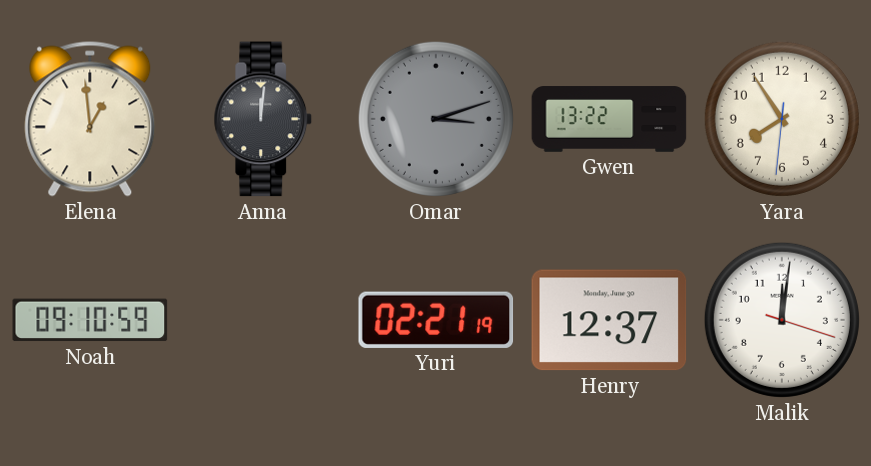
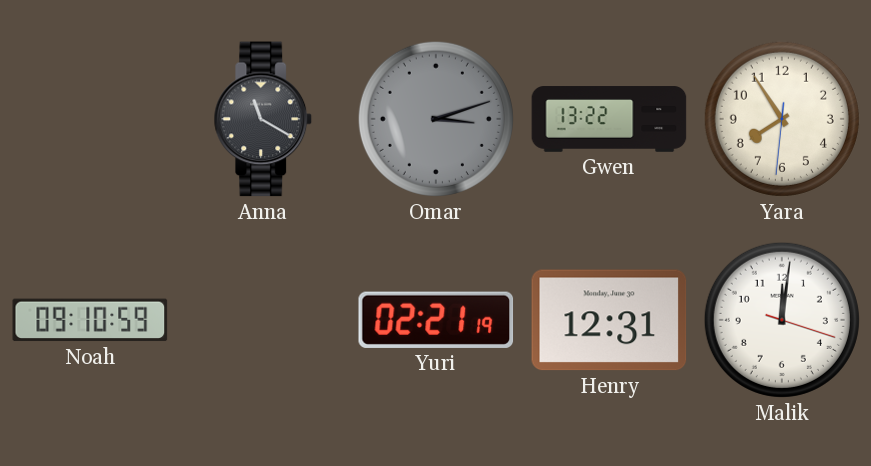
Elena: 12:59 -> none
Anna: 12:01 -> 11:20
Henry: 12:37 -> 12:31
